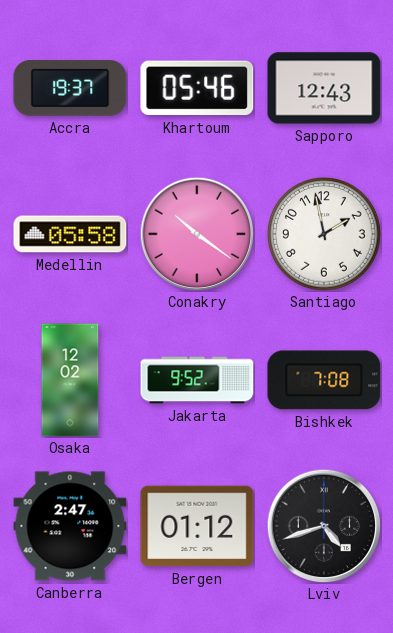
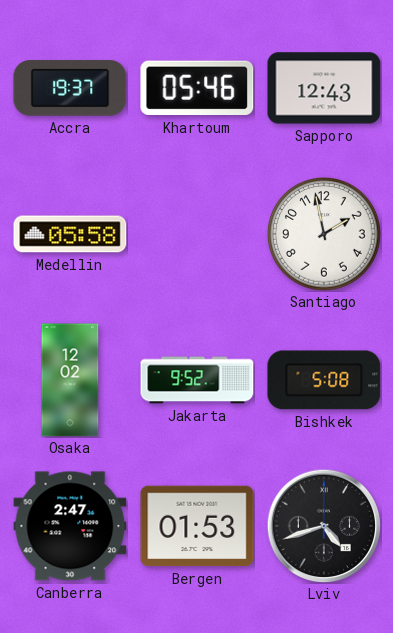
Conakry: 10:21 -> none
Bishkek: 7:08 -> 5:08
Bergen: 01:12 -> 01:53
